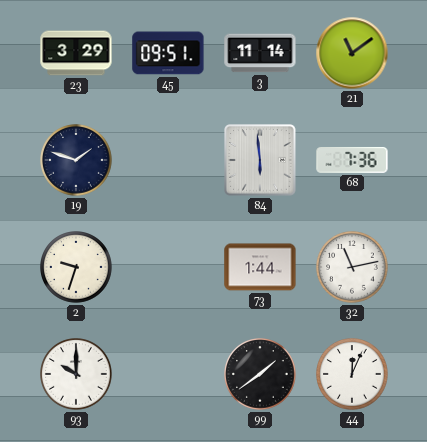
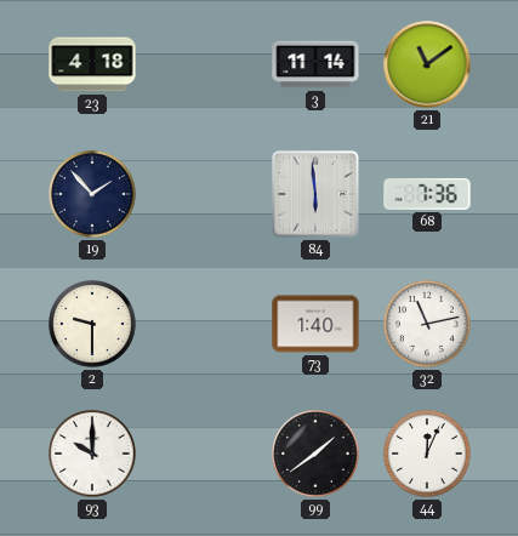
23: 3:29 -> 4:18
45: 09:51 -> none
19: 1:48 -> 1:53
2: 9:33 -> 9:30
73: 1:44 -> 1:40
